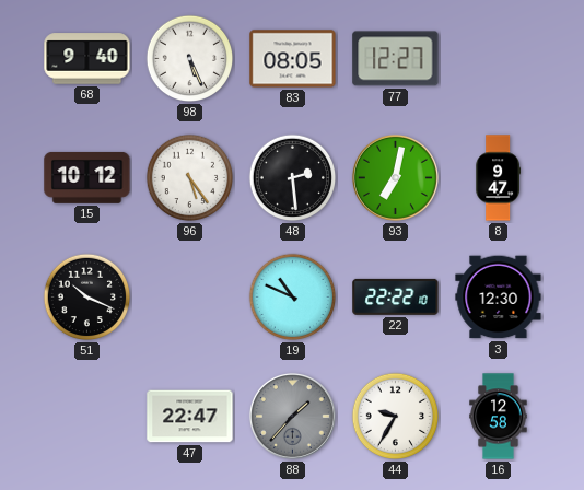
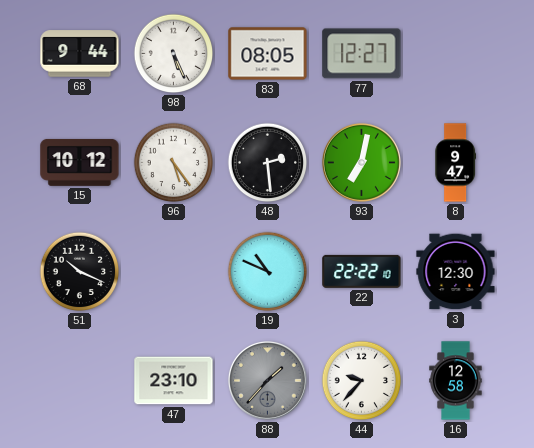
68: 9:40 -> 9:44
47: 22:47 -> 23:10
44: 9:35 -> 9:37
